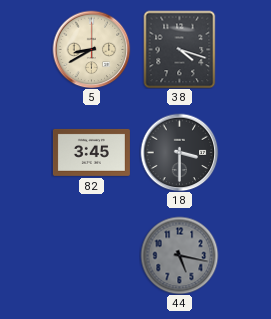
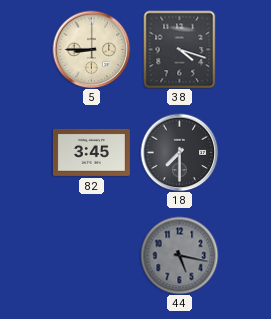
5: 8:40 -> 8:45
18: 3:30 -> 7:30
